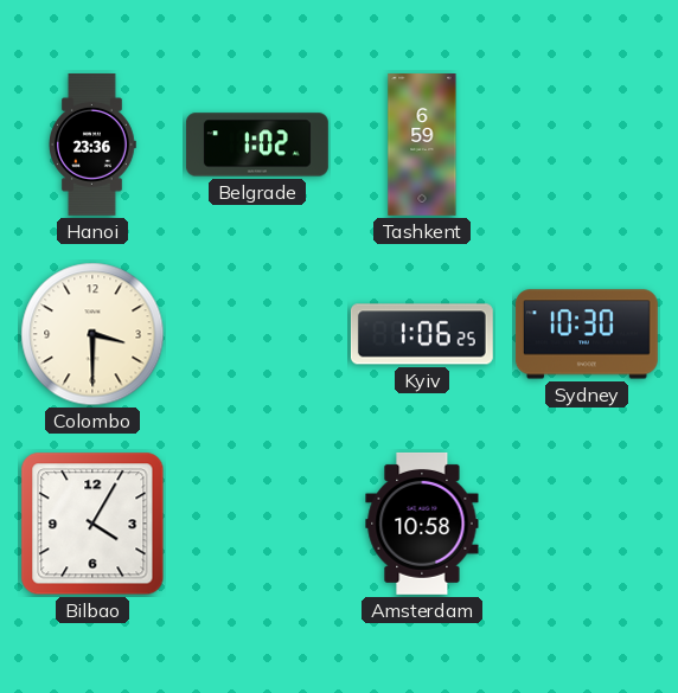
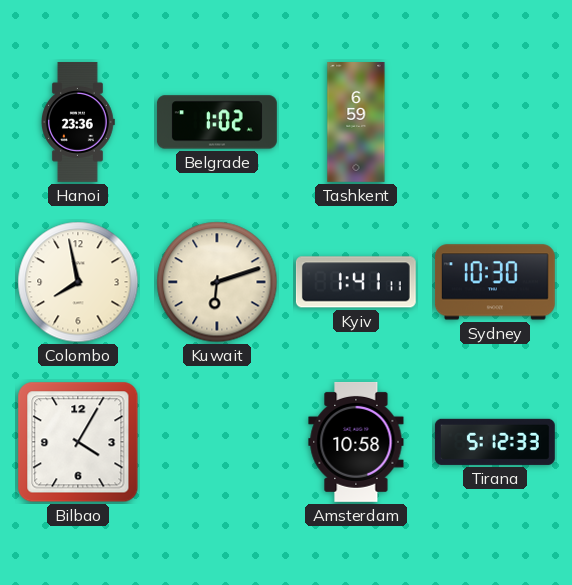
Colombo: 3:30 -> 7:58
Kuwait: none -> 6:12
Kyiv: 1:06 -> 1:41
Tirana: none -> 5:12
